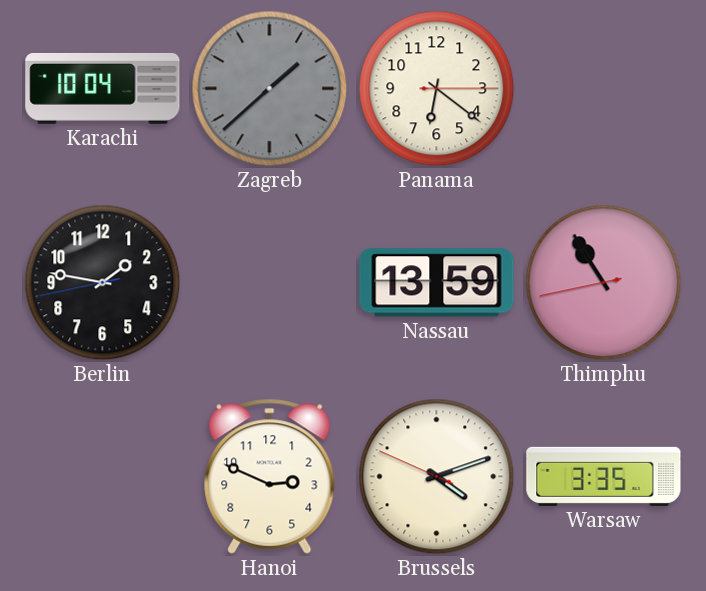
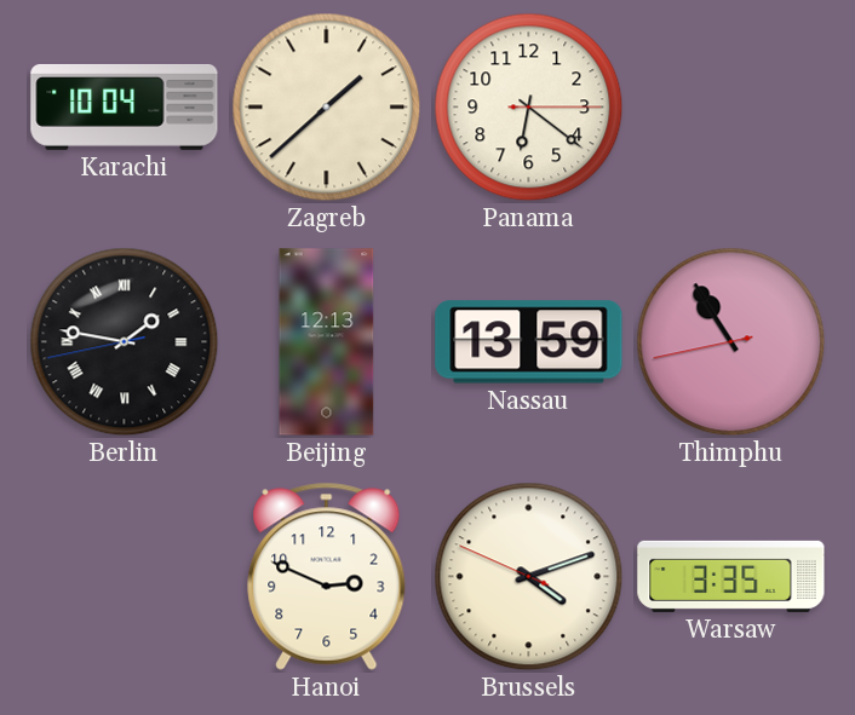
Zagreb dial: grey -> cream
Berlin numerals: Arabic -> Roman
Beijing: none -> 12:13
